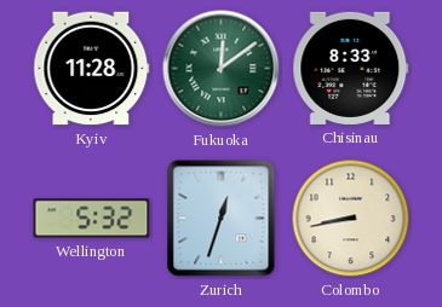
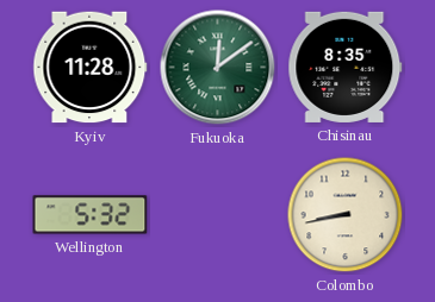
Chisinau: 8:33 -> 8:35
Zurich: 12:33 -> none
